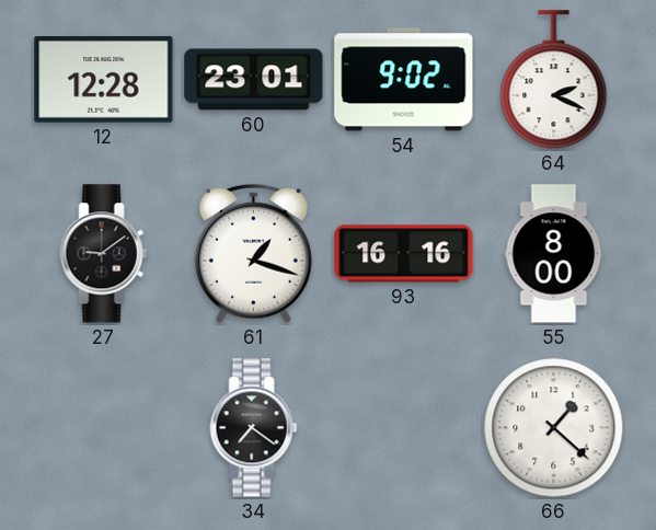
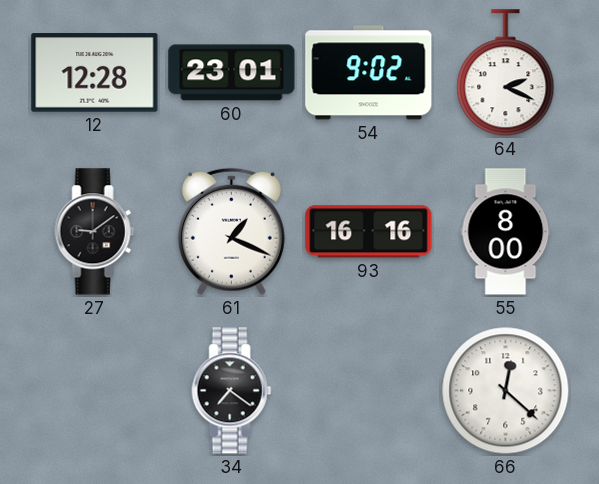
61: 1:18 -> 1:19
66: 1:22 -> 12:22
